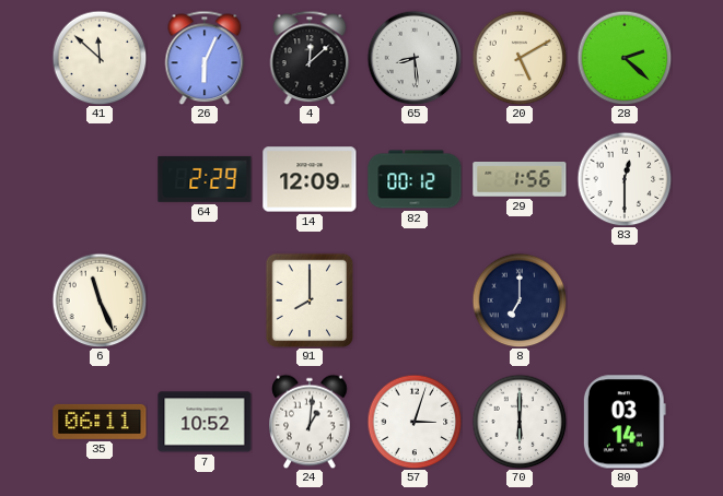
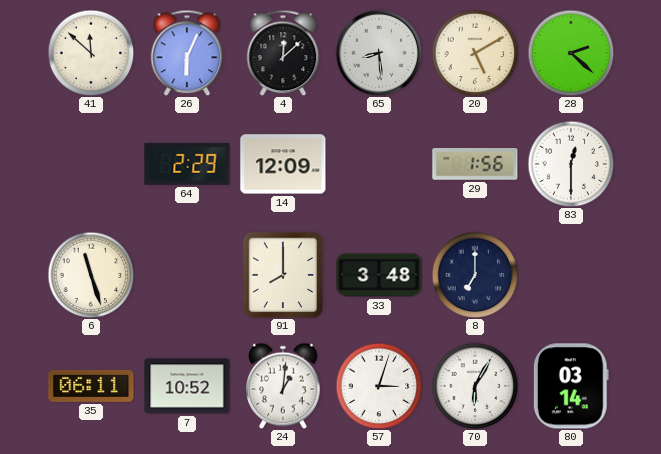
82: 00:12 -> none
6: 11:26 -> 11:27
33: none -> 3:48
70: 6:00 -> 6:05
